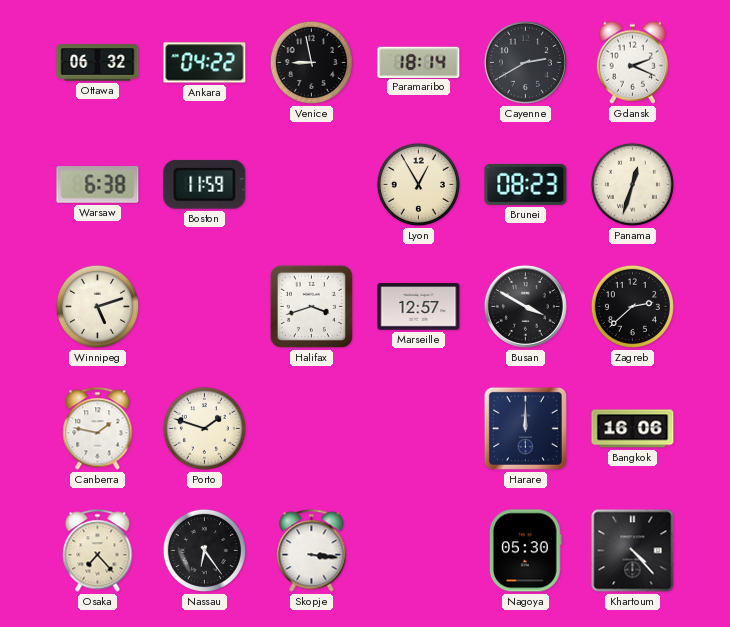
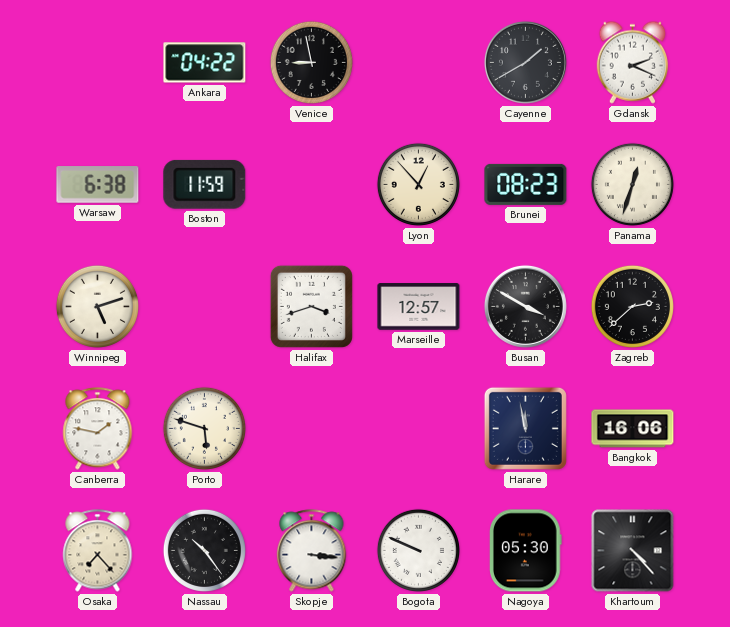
Ottawa: 06:32 -> none
Paramaribo: 18:14 -> none
Cayenne: 2:40 -> 1:40
Lyon: 12:55 -> 12:53
Porto: 1:48 -> 5:48
Harare: 12:00 -> 11:58
Nassau: 6:24 -> 10:24
Bogota: none -> 9:49
